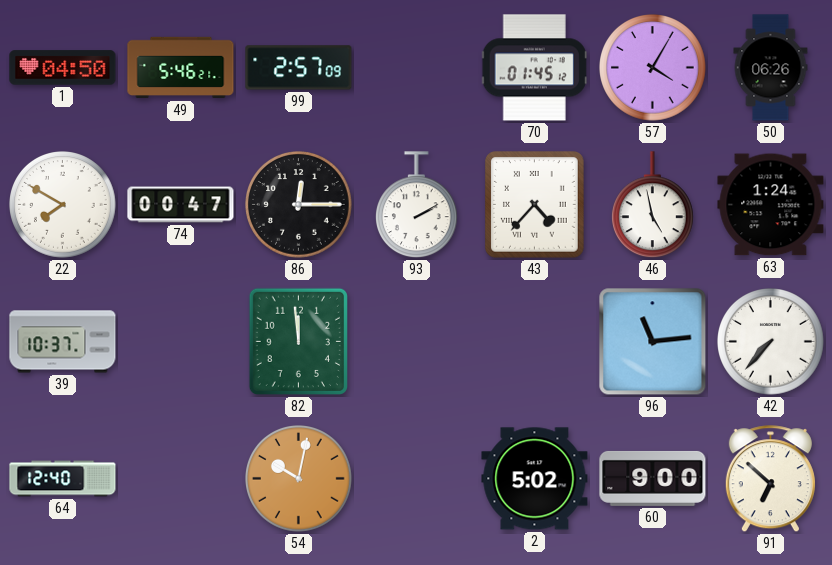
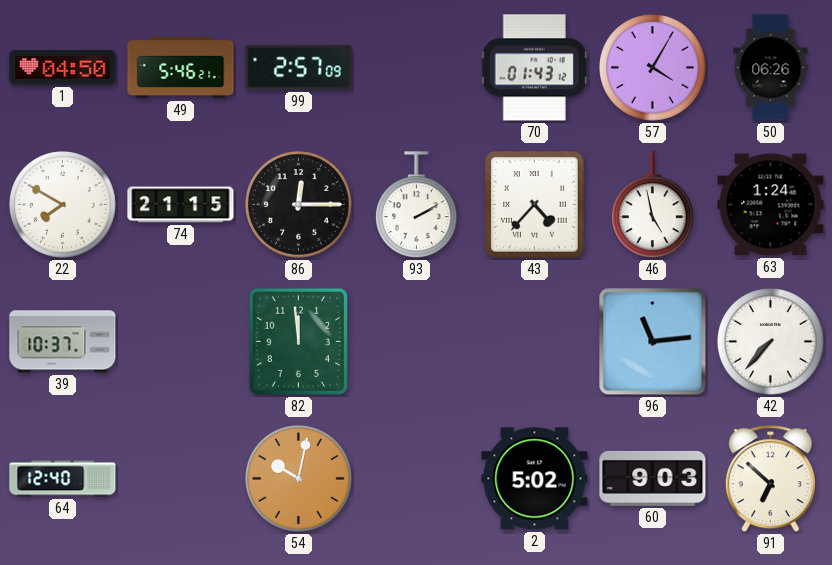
70: 01:45 -> 01:43
74: 00:47 -> 21:15
60: 9:00 -> 9:03
